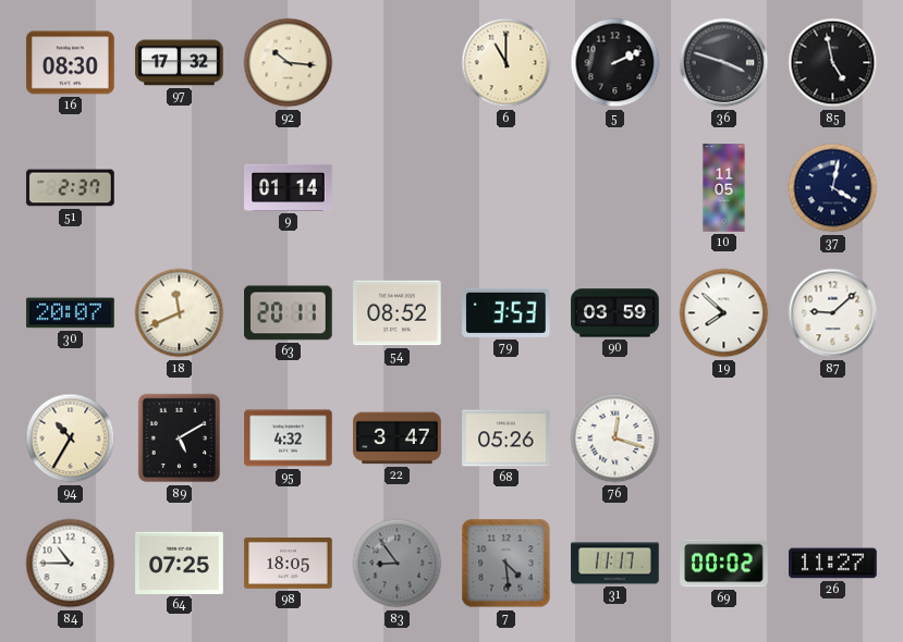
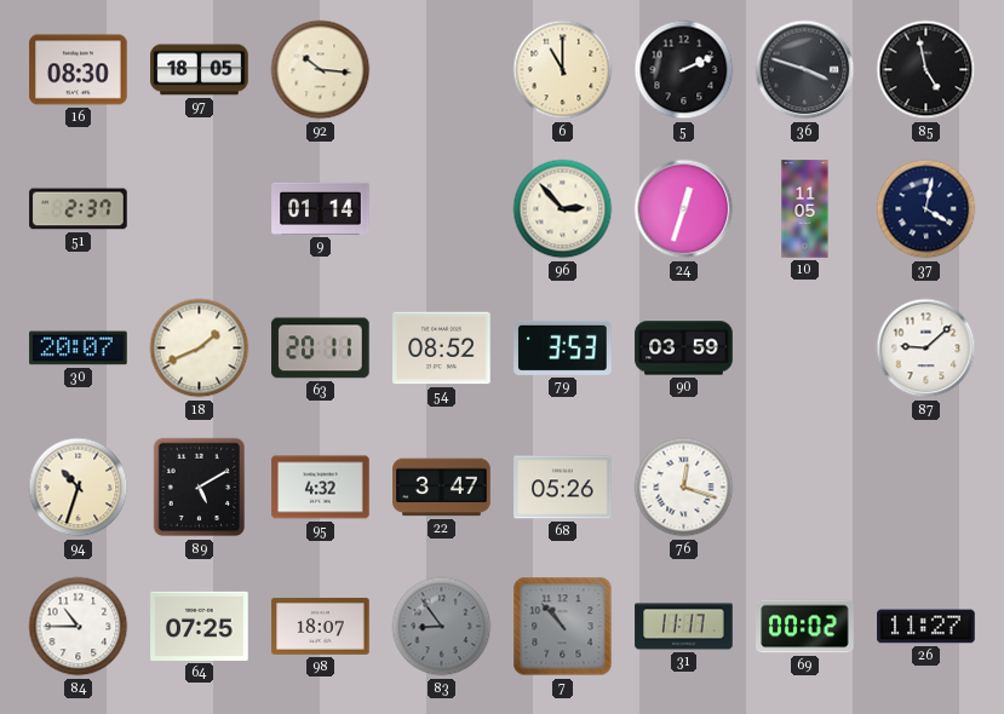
97: 17:32 -> 18:05
96: none -> 2:53
24: none -> 12:33
18: 11:41 -> 1:41
19: 7:52 -> none
94: 10:35 -> 10:33
98: 18:05 -> 18:07
7: 4:29 -> 10:53
